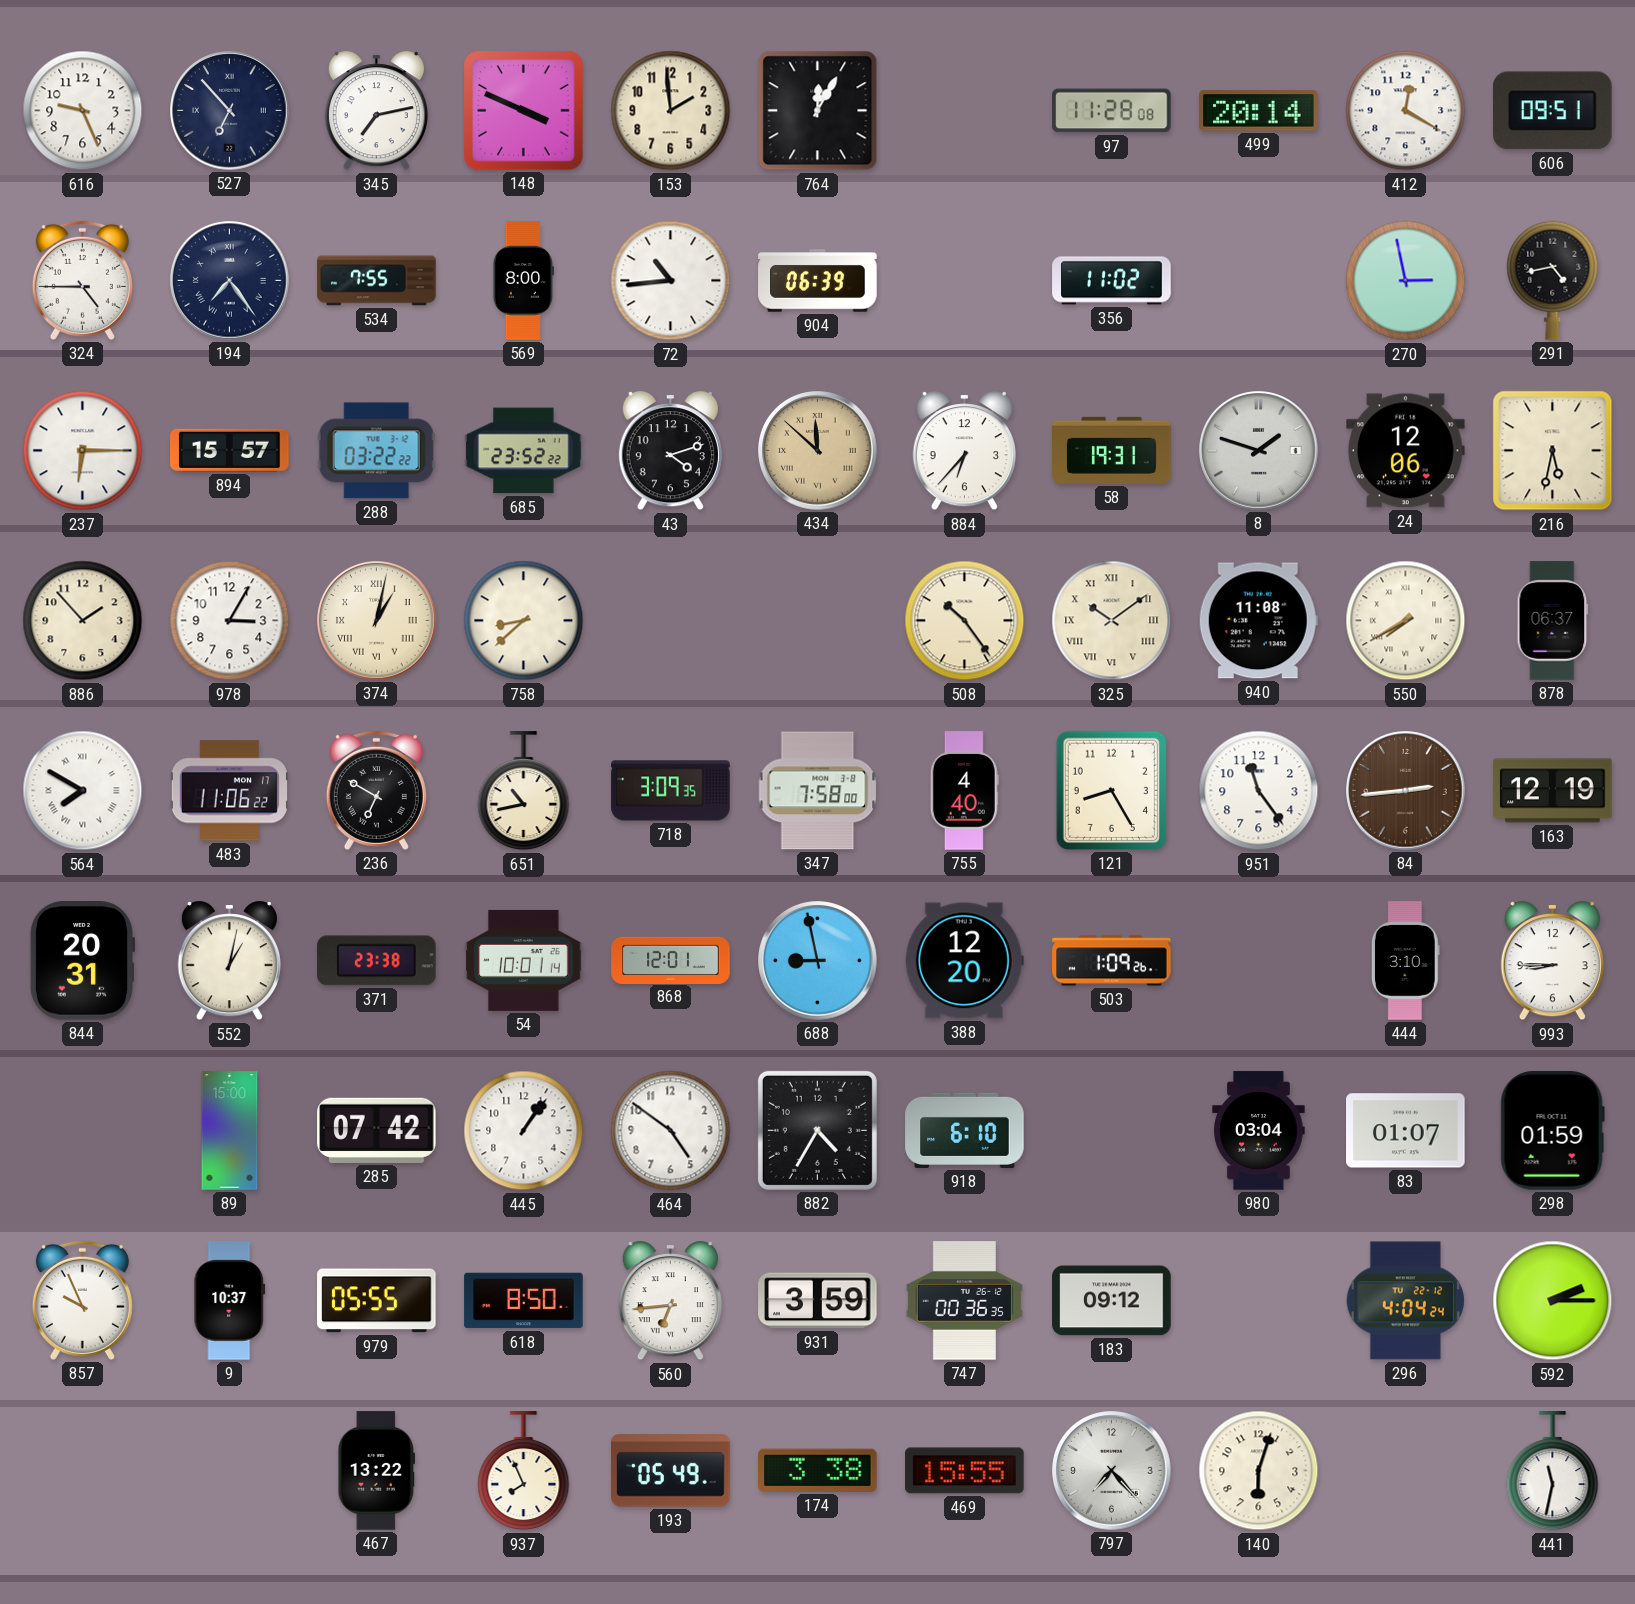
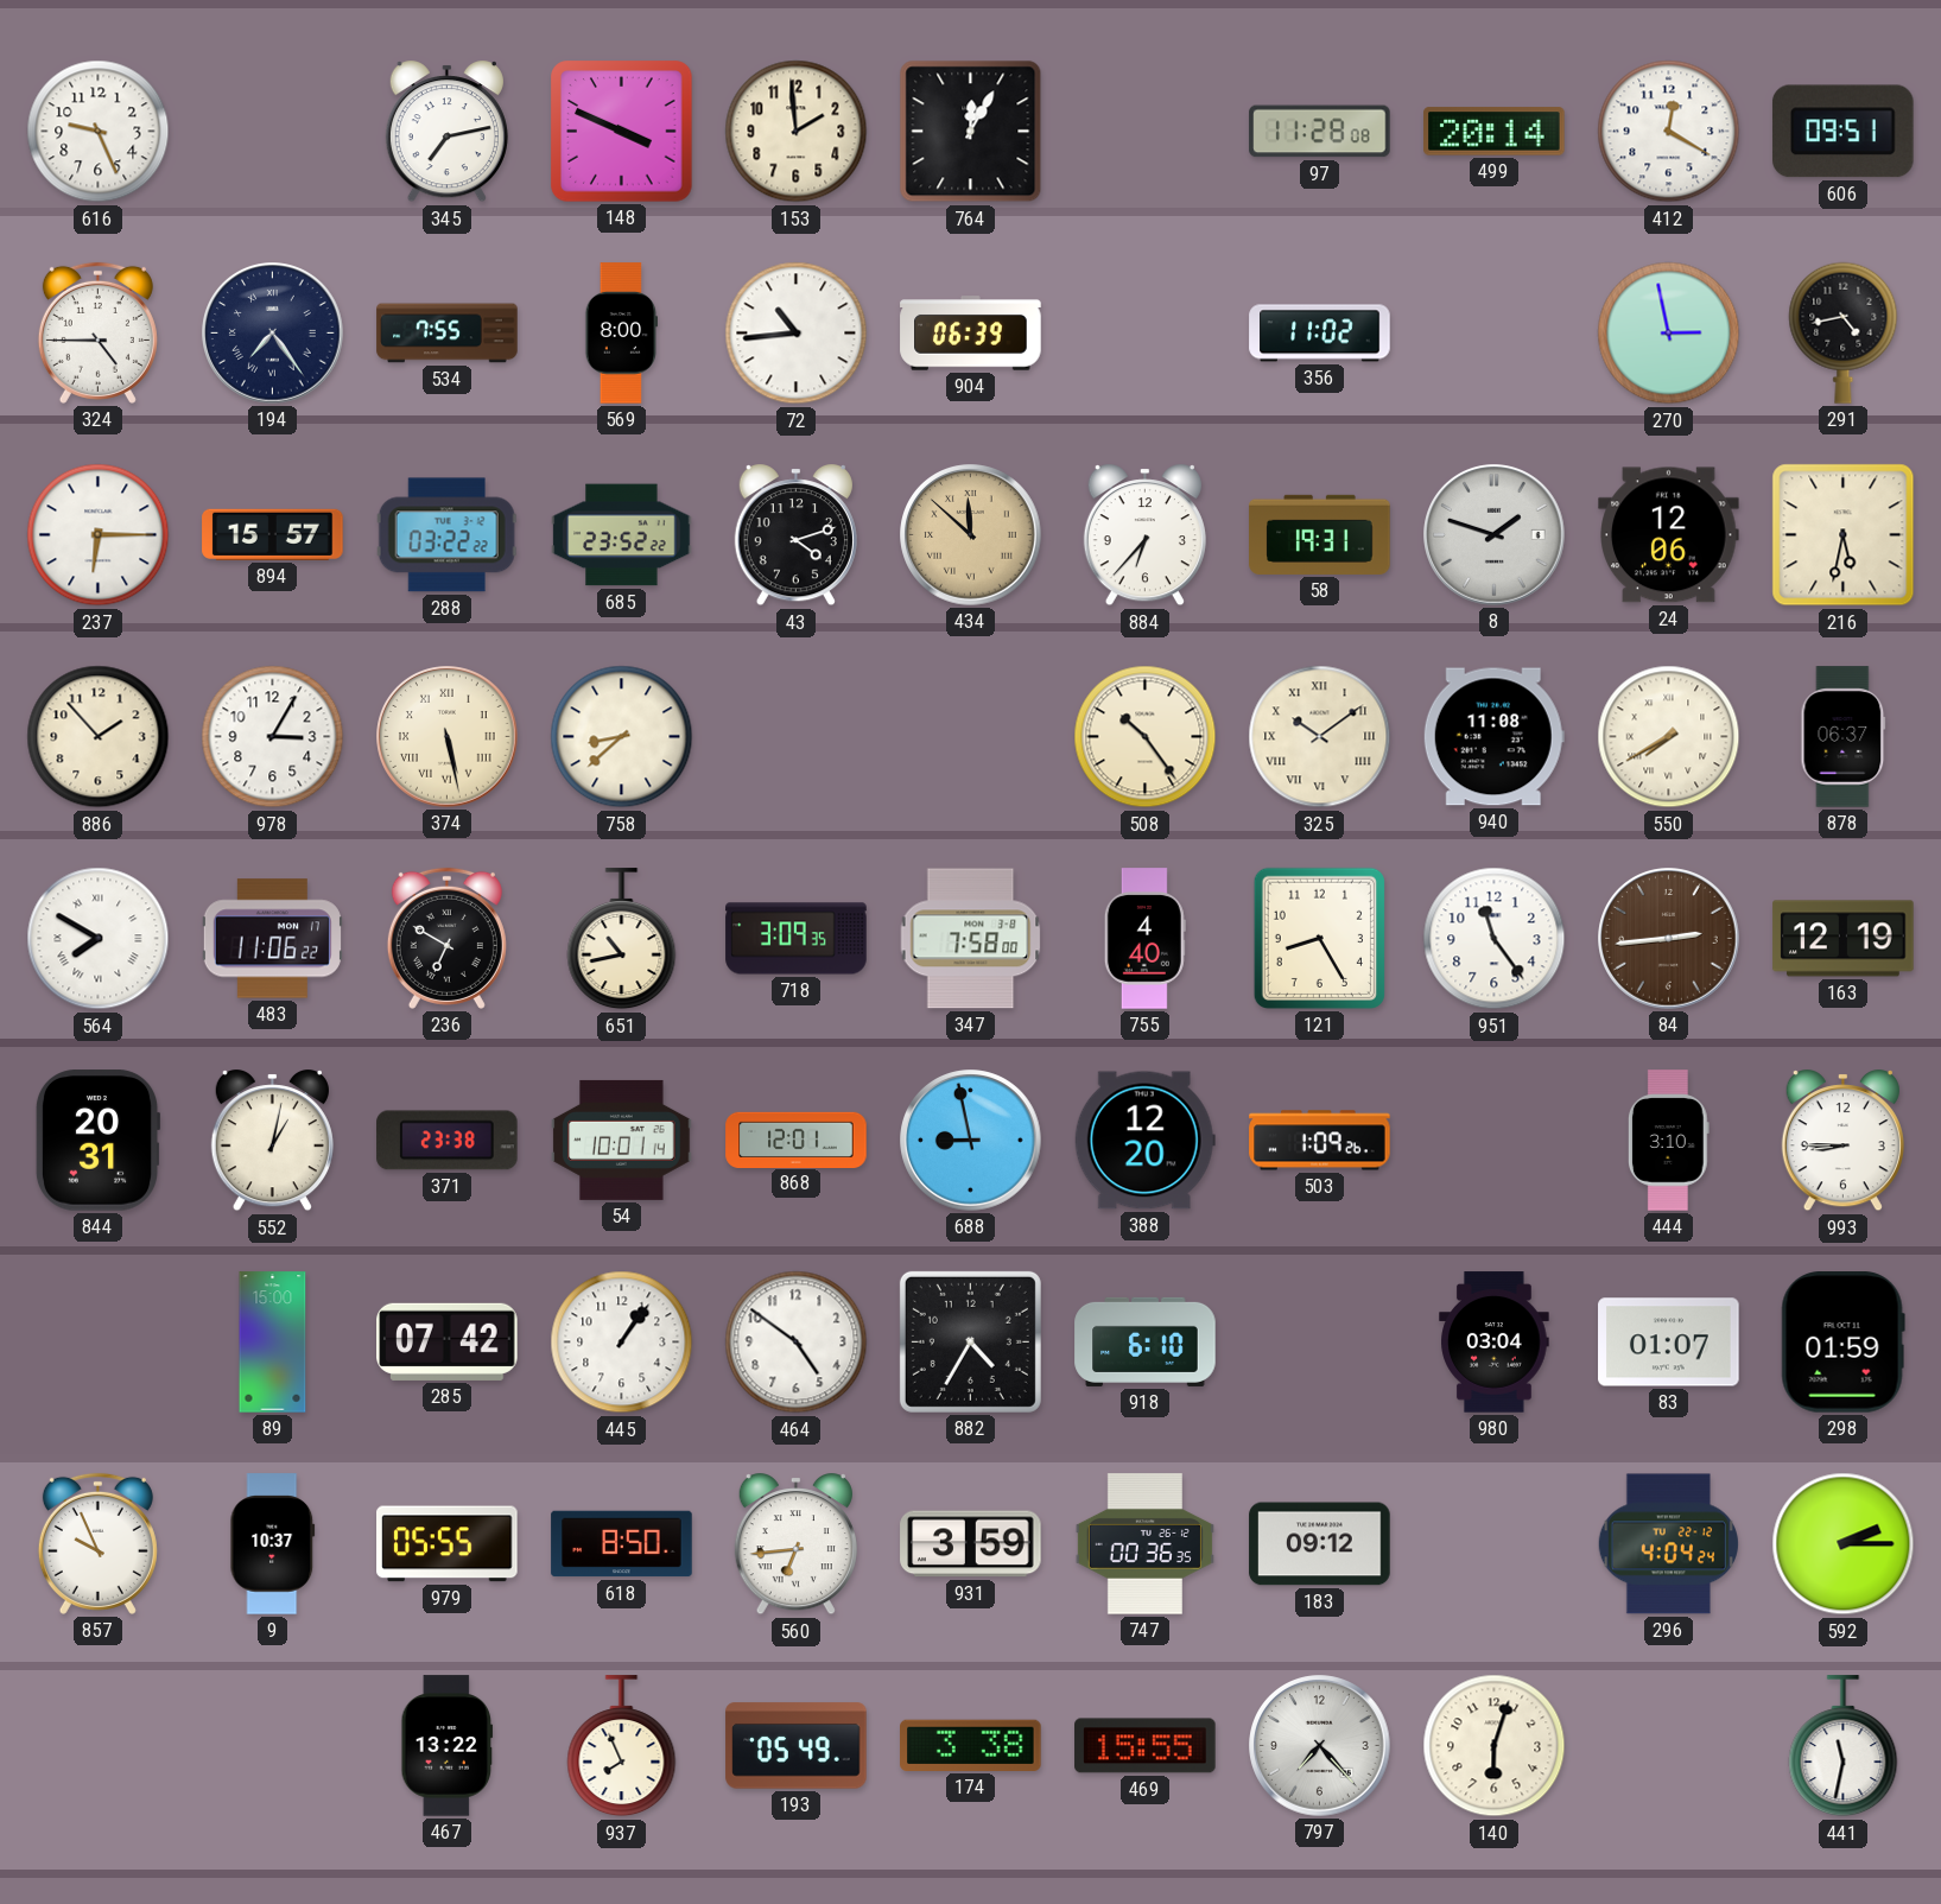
527: 6:53 -> none
374: 1:02 -> 5:28
